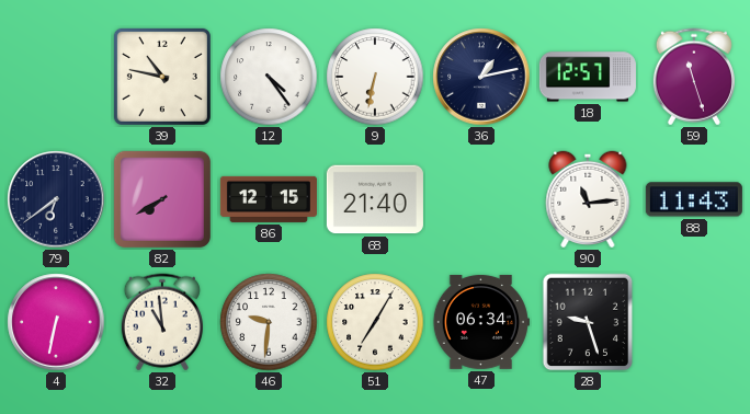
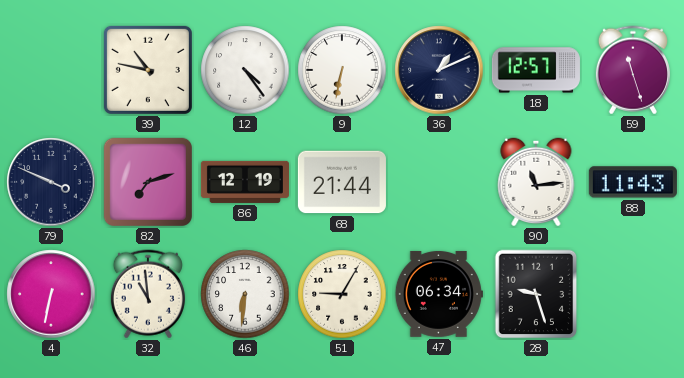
36: 1:13 -> 1:11
79: 6:39 -> 3:49
82: 7:40 -> 7:12
86: 12:15 -> 12:19
68: 21:40 -> 21:44
46: 9:31 -> 6:31
51: 7:05 -> 9:05
